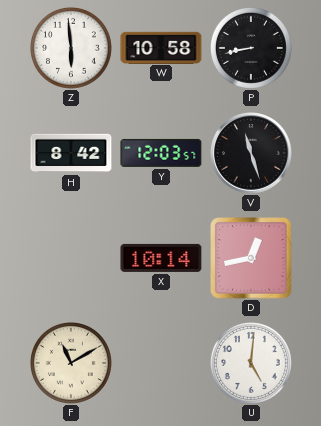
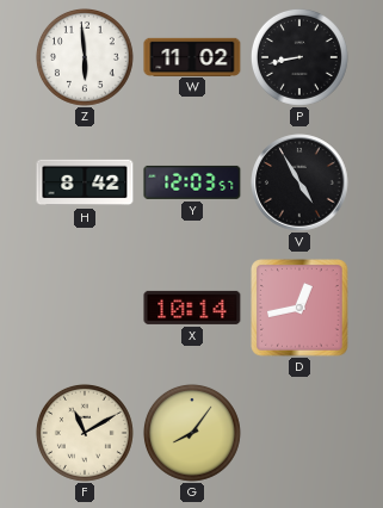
W: 10:58 -> 11:02
V: 11:27 -> 4:55
G: none -> 8:06
U: 5:01 -> none
